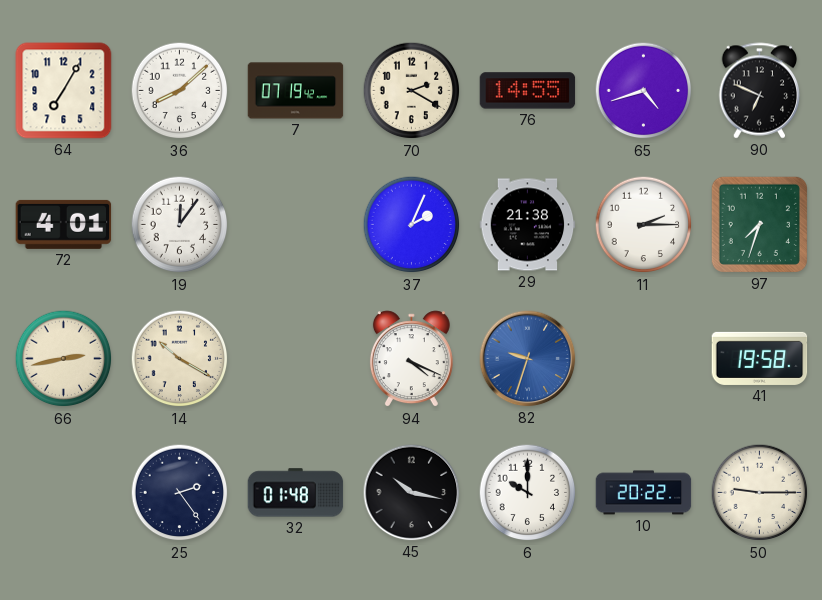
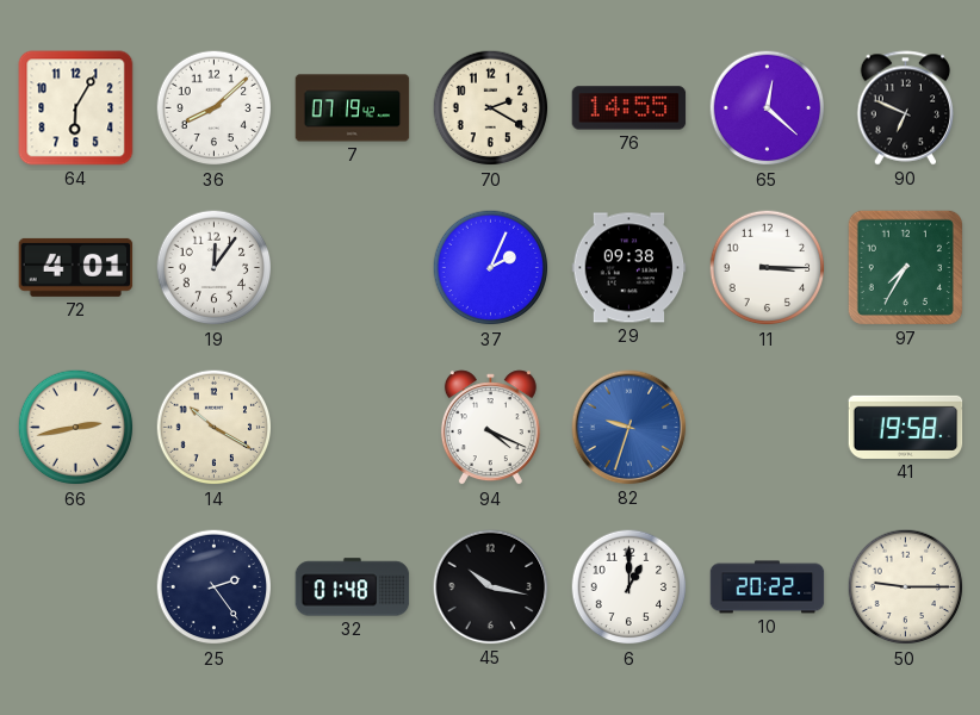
64: 7:05 -> 6:05
65: 4:42 -> 12:22
29: 21:38 -> 09:38
11: 2:15 -> 3:15
97: 7:33 -> 7:35
6: 10:00 -> 1:00
